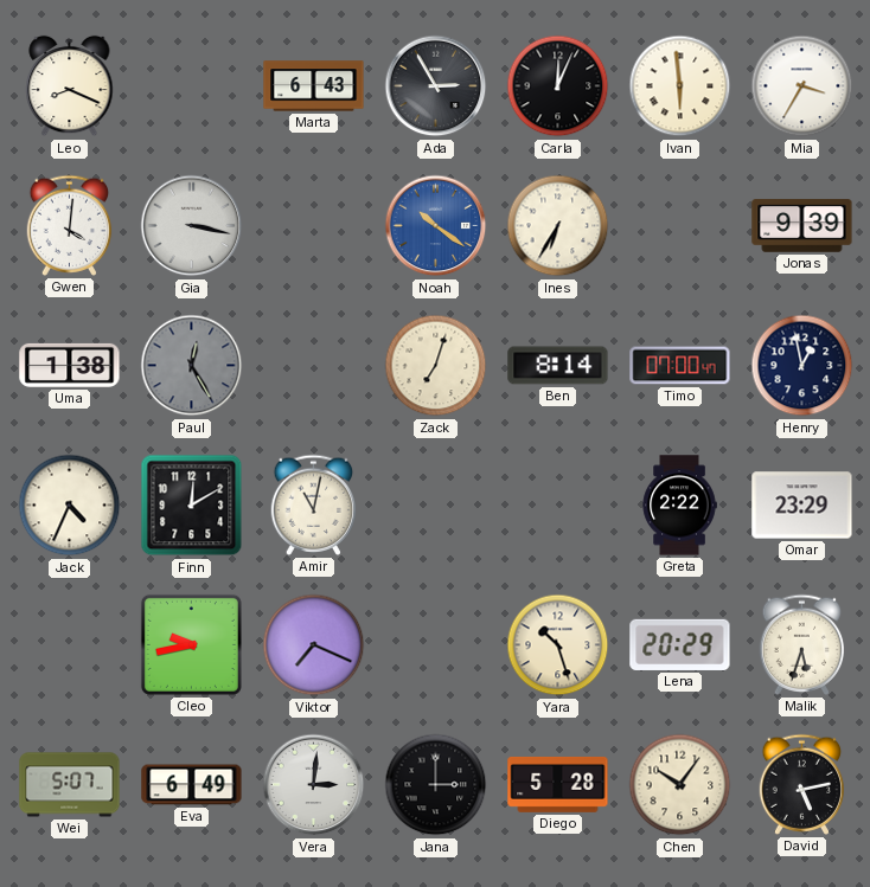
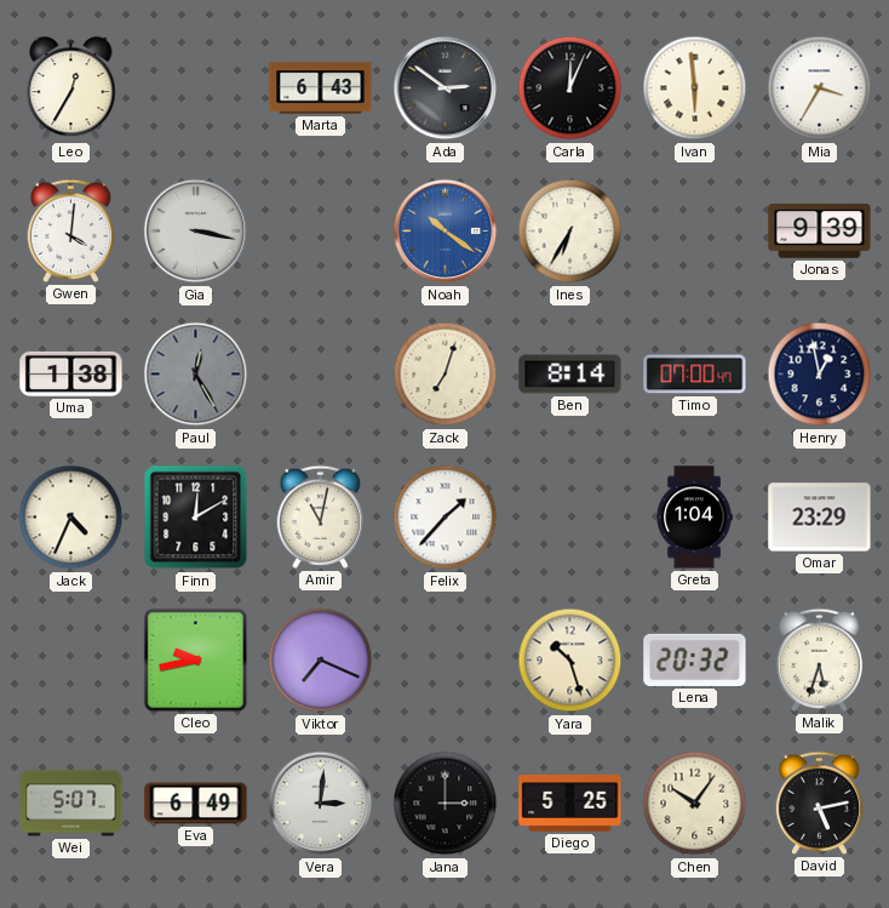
Leo: 8:19 -> 12:35
Ada: 2:55 -> 2:51
Felix: none -> 1:37
Greta: 2:22 -> 1:04
Lena: 20:29 -> 20:32
Diego: 5:28 -> 5:25
